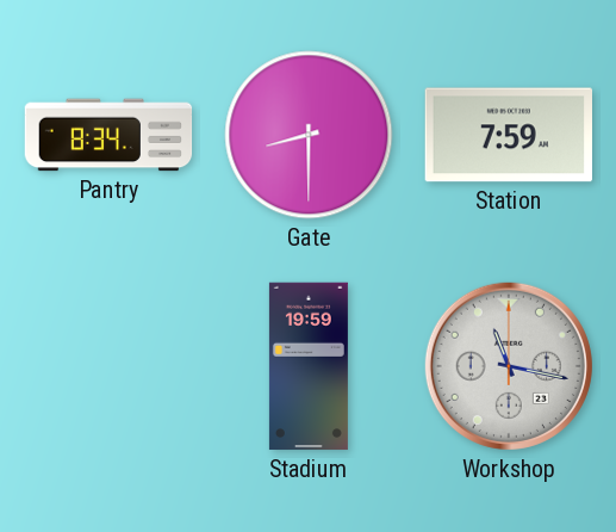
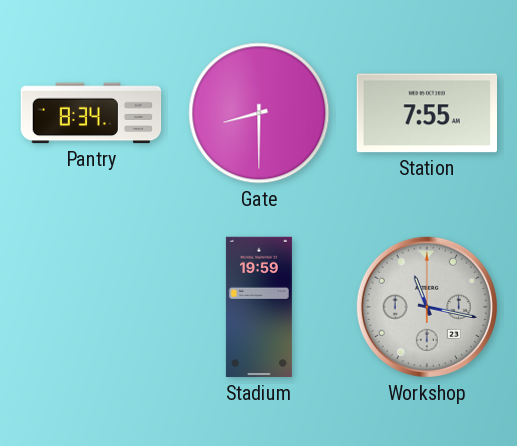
Station: 7:59 -> 7:55
